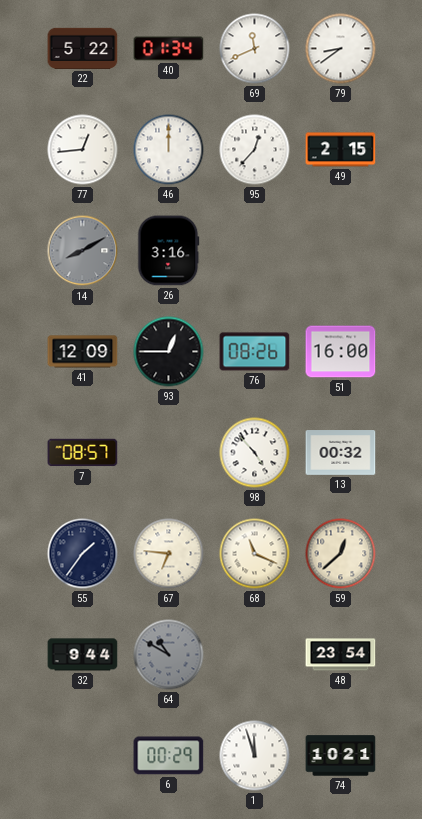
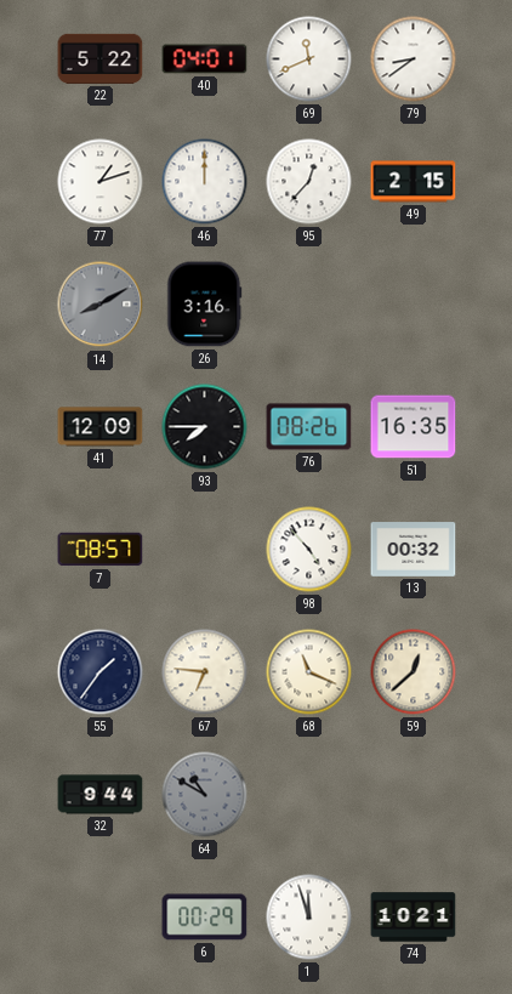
40: 01:34 -> 04:01
77: 12:44 -> 1:12
93: 12:45 -> 7:45
51: 16:00 -> 16:35
48: 23:54 -> none
